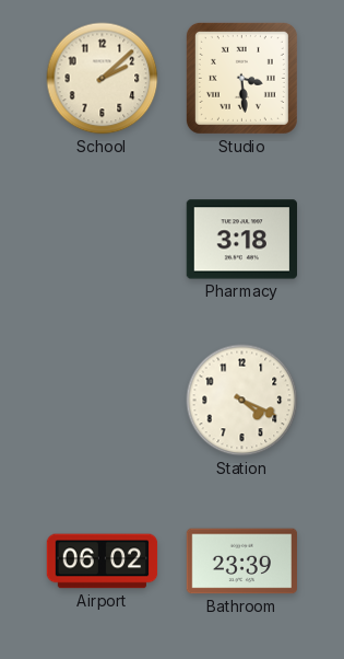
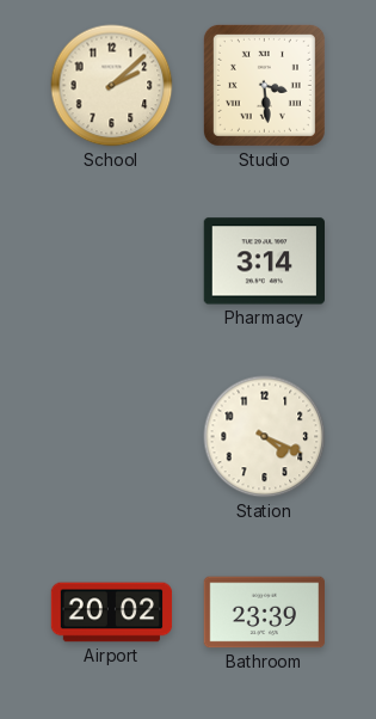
Pharmacy: 3:18 -> 3:14
Airport: 06:02 -> 20:02
